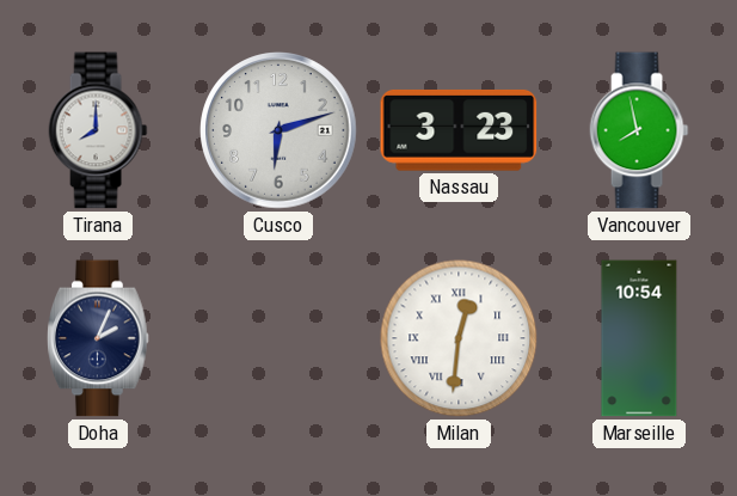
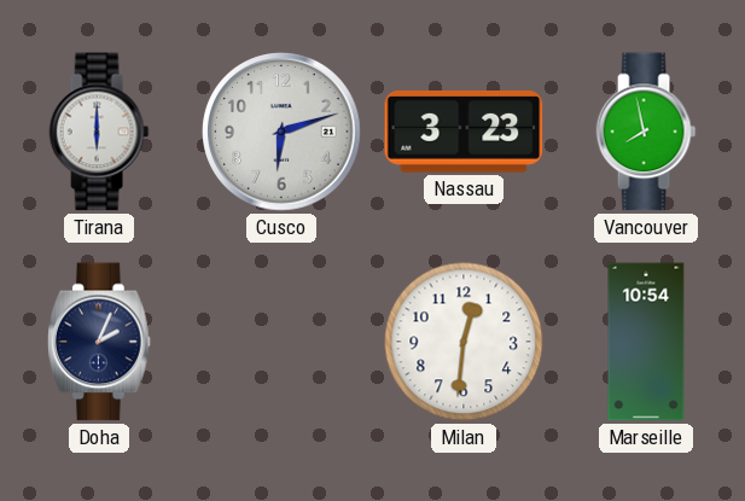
Tirana: 8:00 -> 6:00
Milan numerals: Roman -> Arabic
